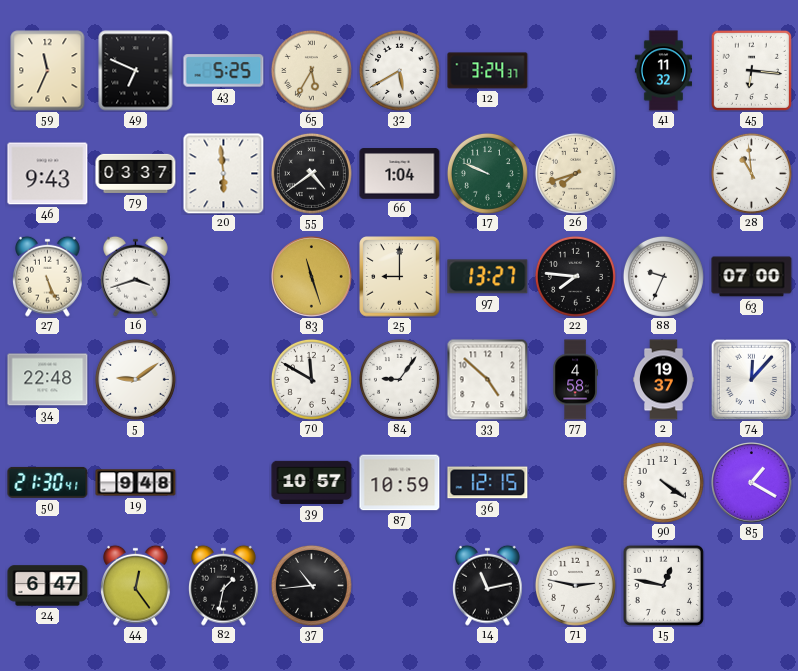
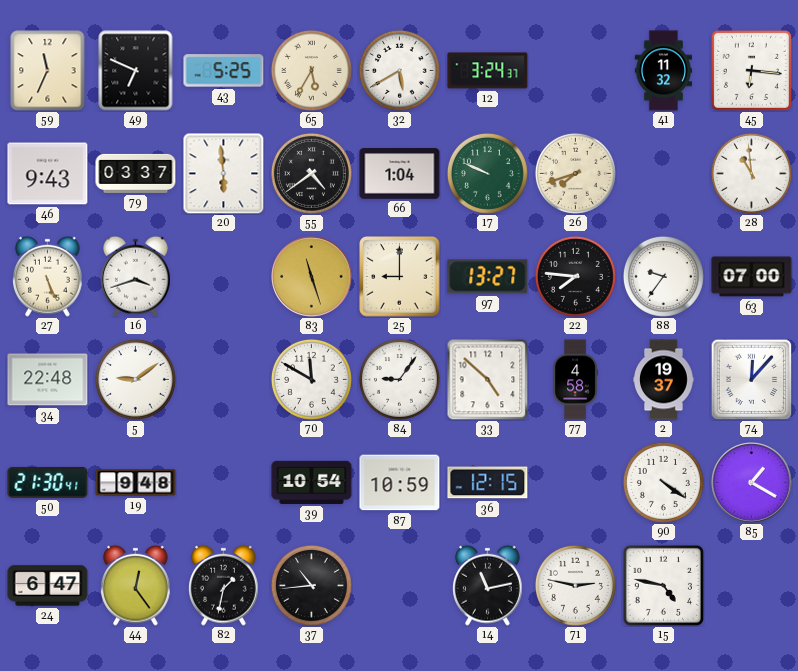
88: 9:34 -> 9:36
39: 10:57 -> 10:54
15: 12:47 -> 4:47
